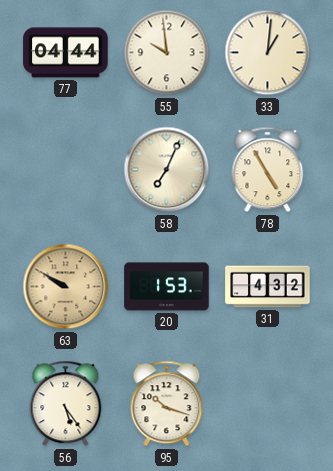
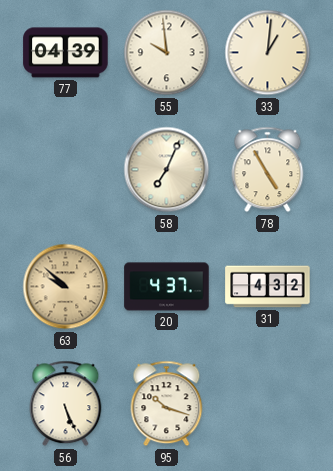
77: 04:44 -> 04:39
63: 9:50 -> 9:52
20: 1:53 -> 4:37
56: 5:24 -> 5:26
